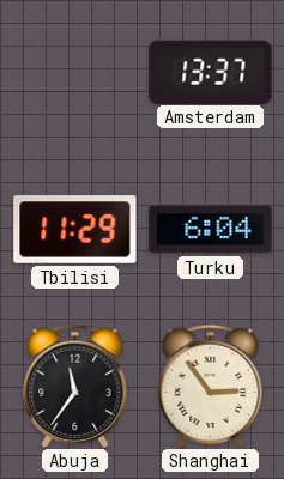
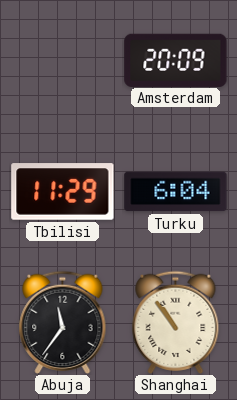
Amsterdam: 13:37 -> 20:09
Shanghai: 2:54 -> 10:54
